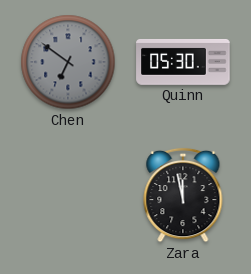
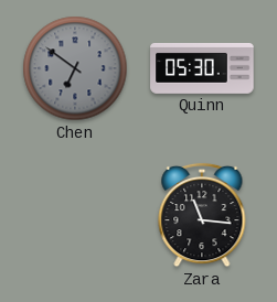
Zara: 11:58 -> 11:16
